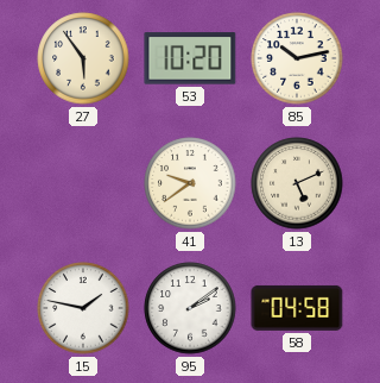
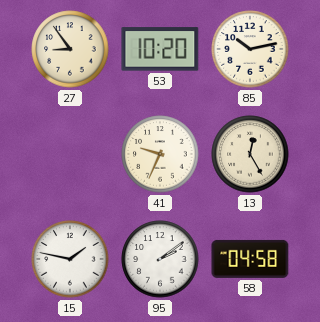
27: 5:54 -> 8:54
41: 9:39 -> 9:34
13: 5:11 -> 12:25
